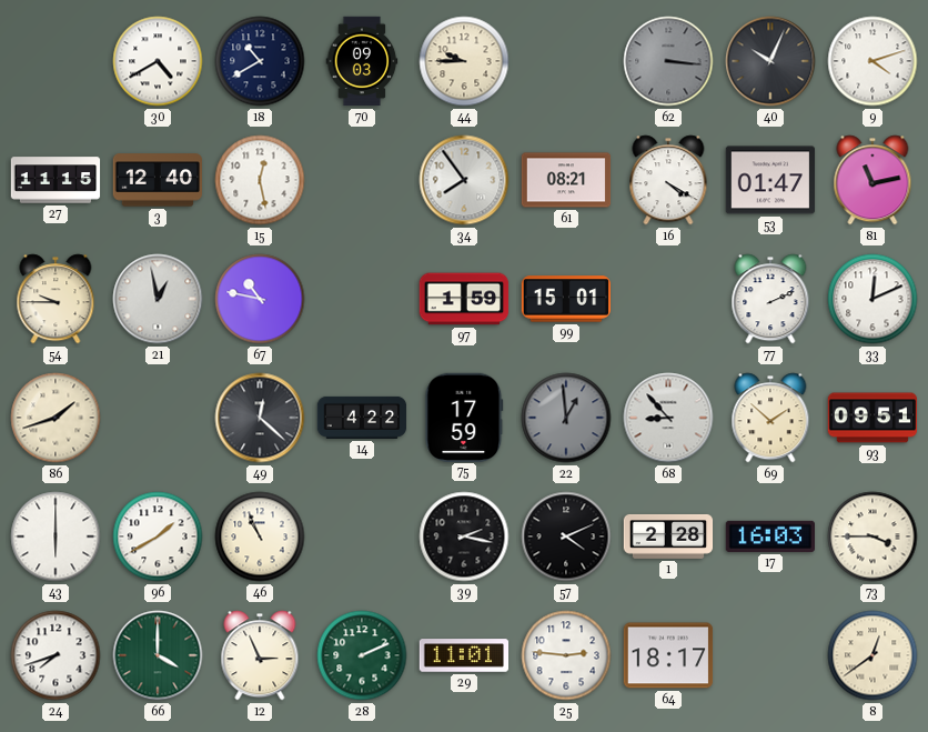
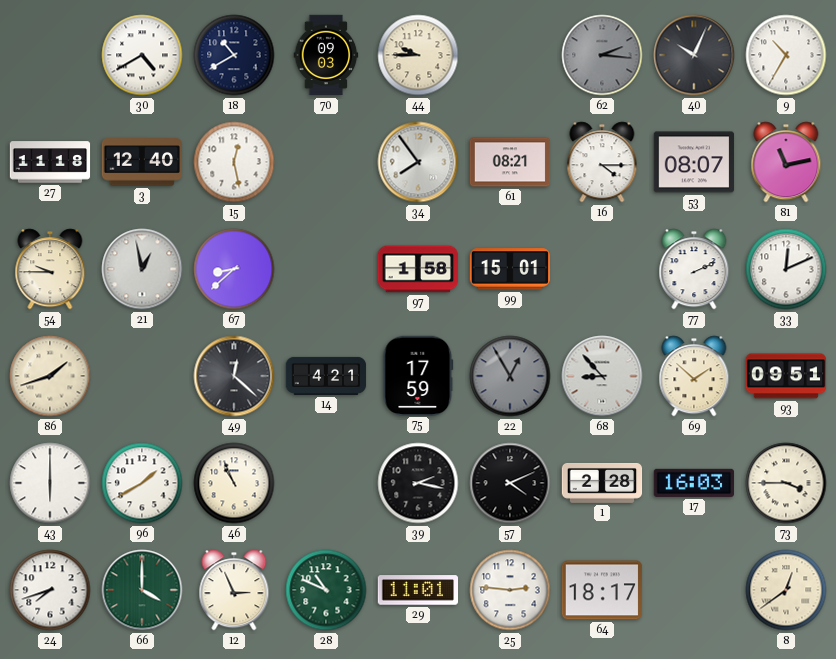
62: 3:16 -> 2:16
9: 4:12 -> 10:35
27: 11:15 -> 11:18
16: 4:20 -> 4:15
53: 01:47 -> 08:07
67: 10:47 -> 8:38
97: 1:59 -> 1:58
14: 4:22 -> 4:21
22: 12:59 -> 12:55
28: 2:11 -> 10:49
